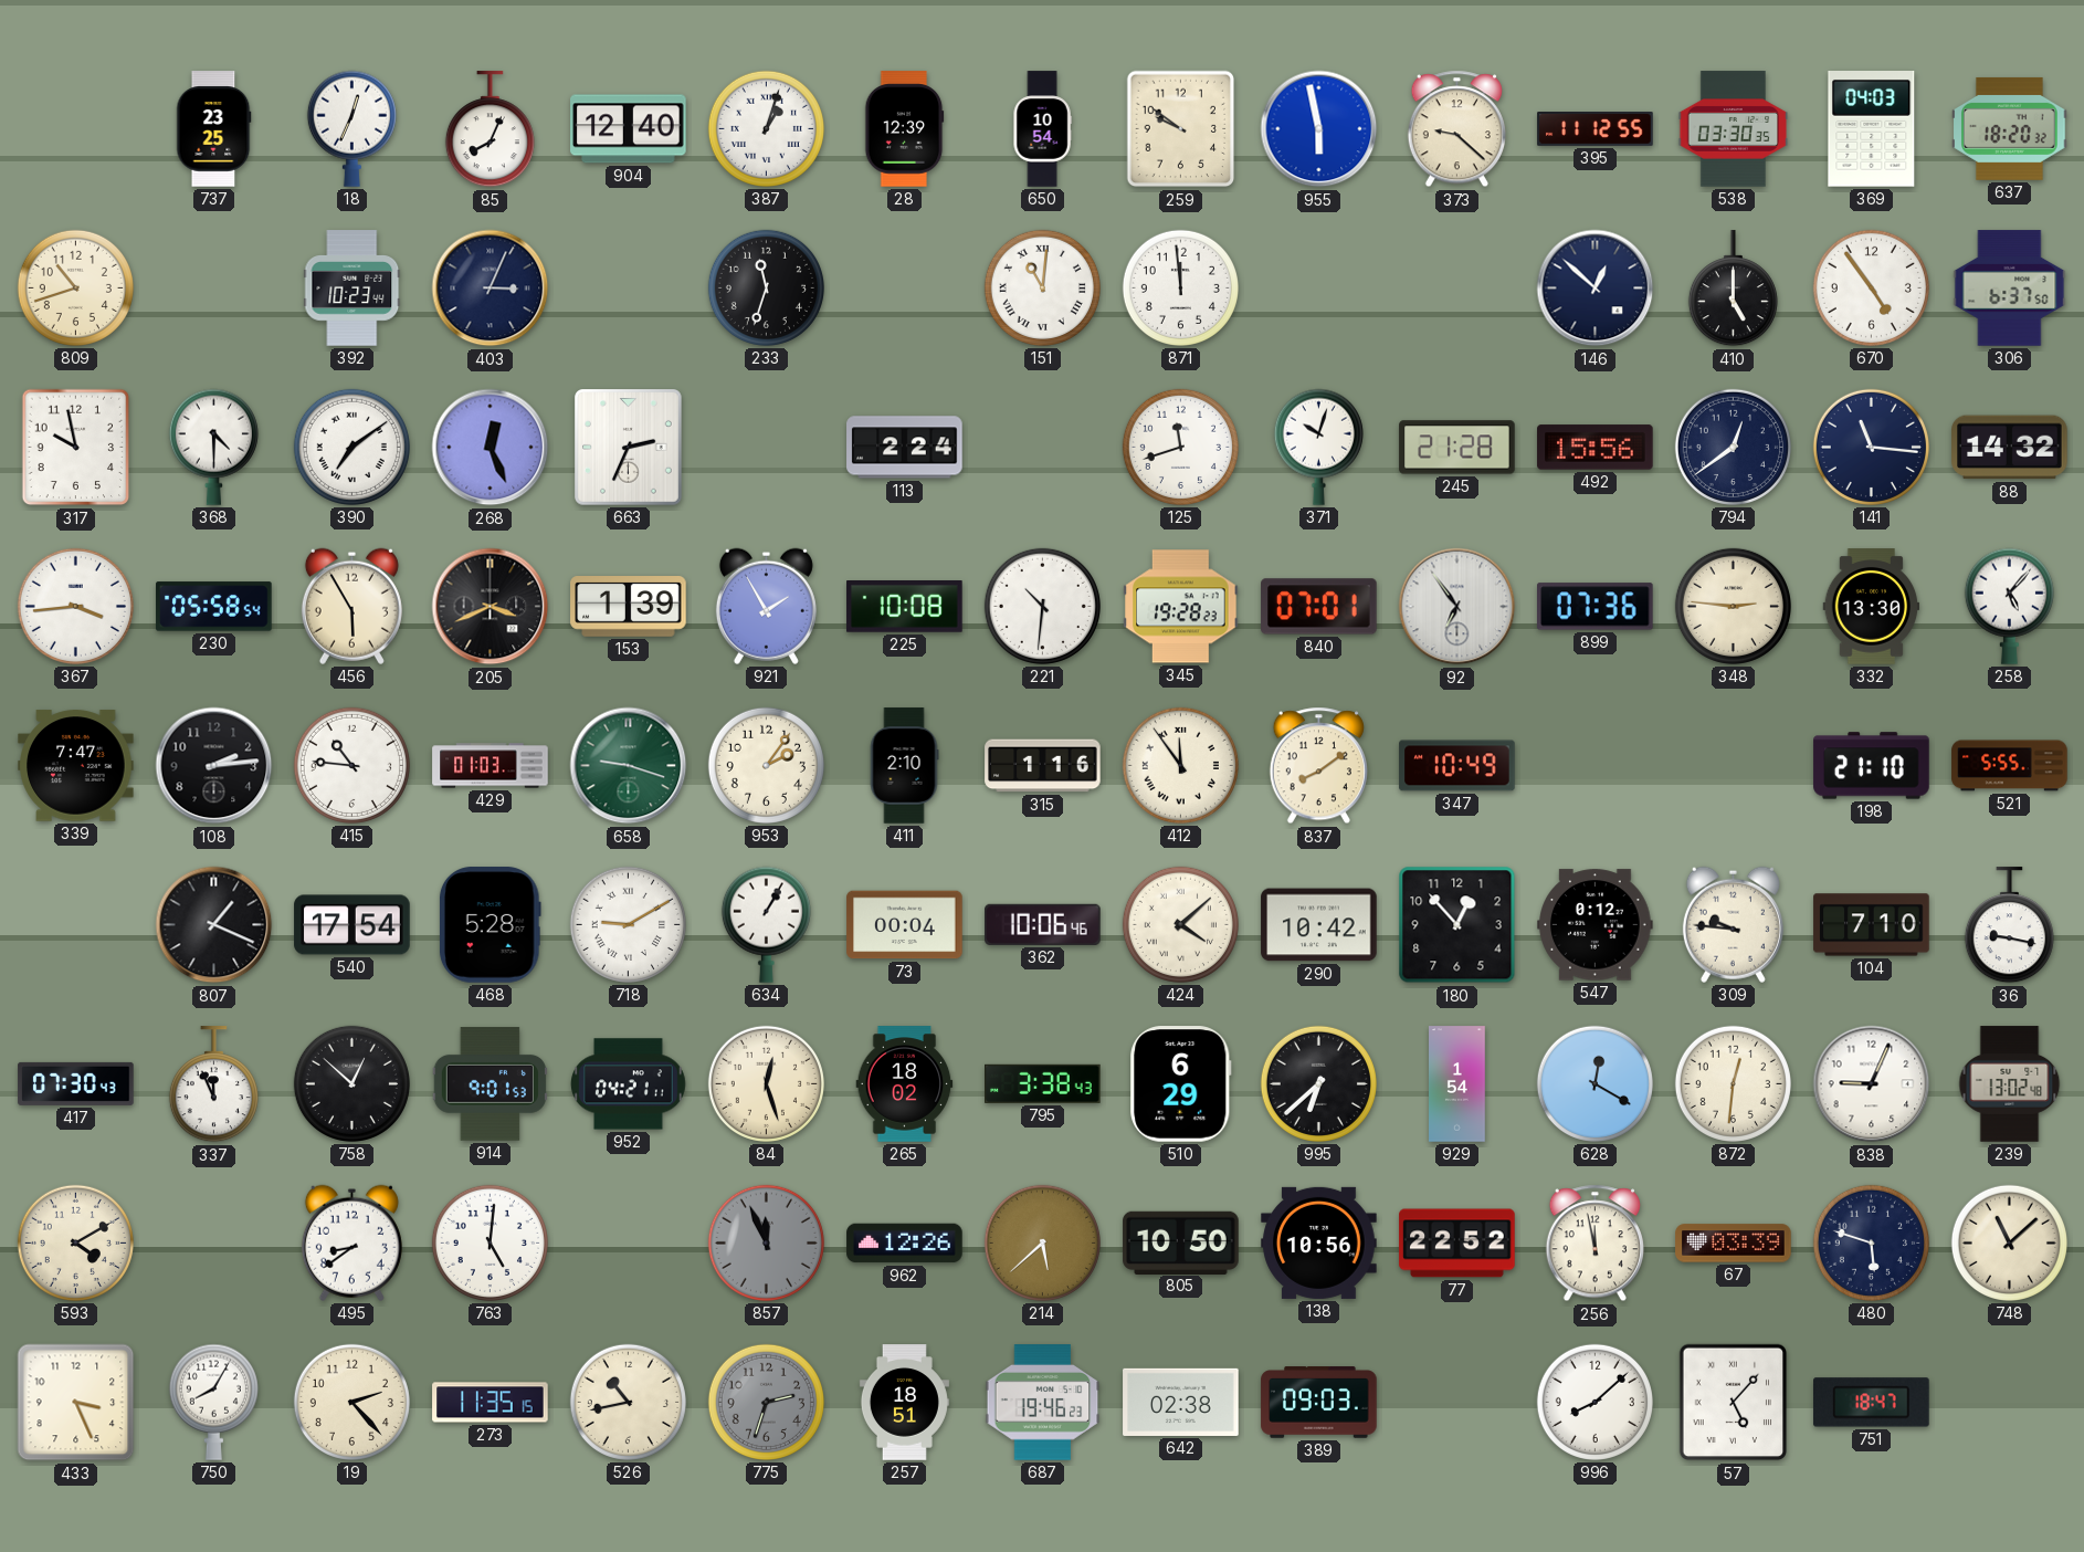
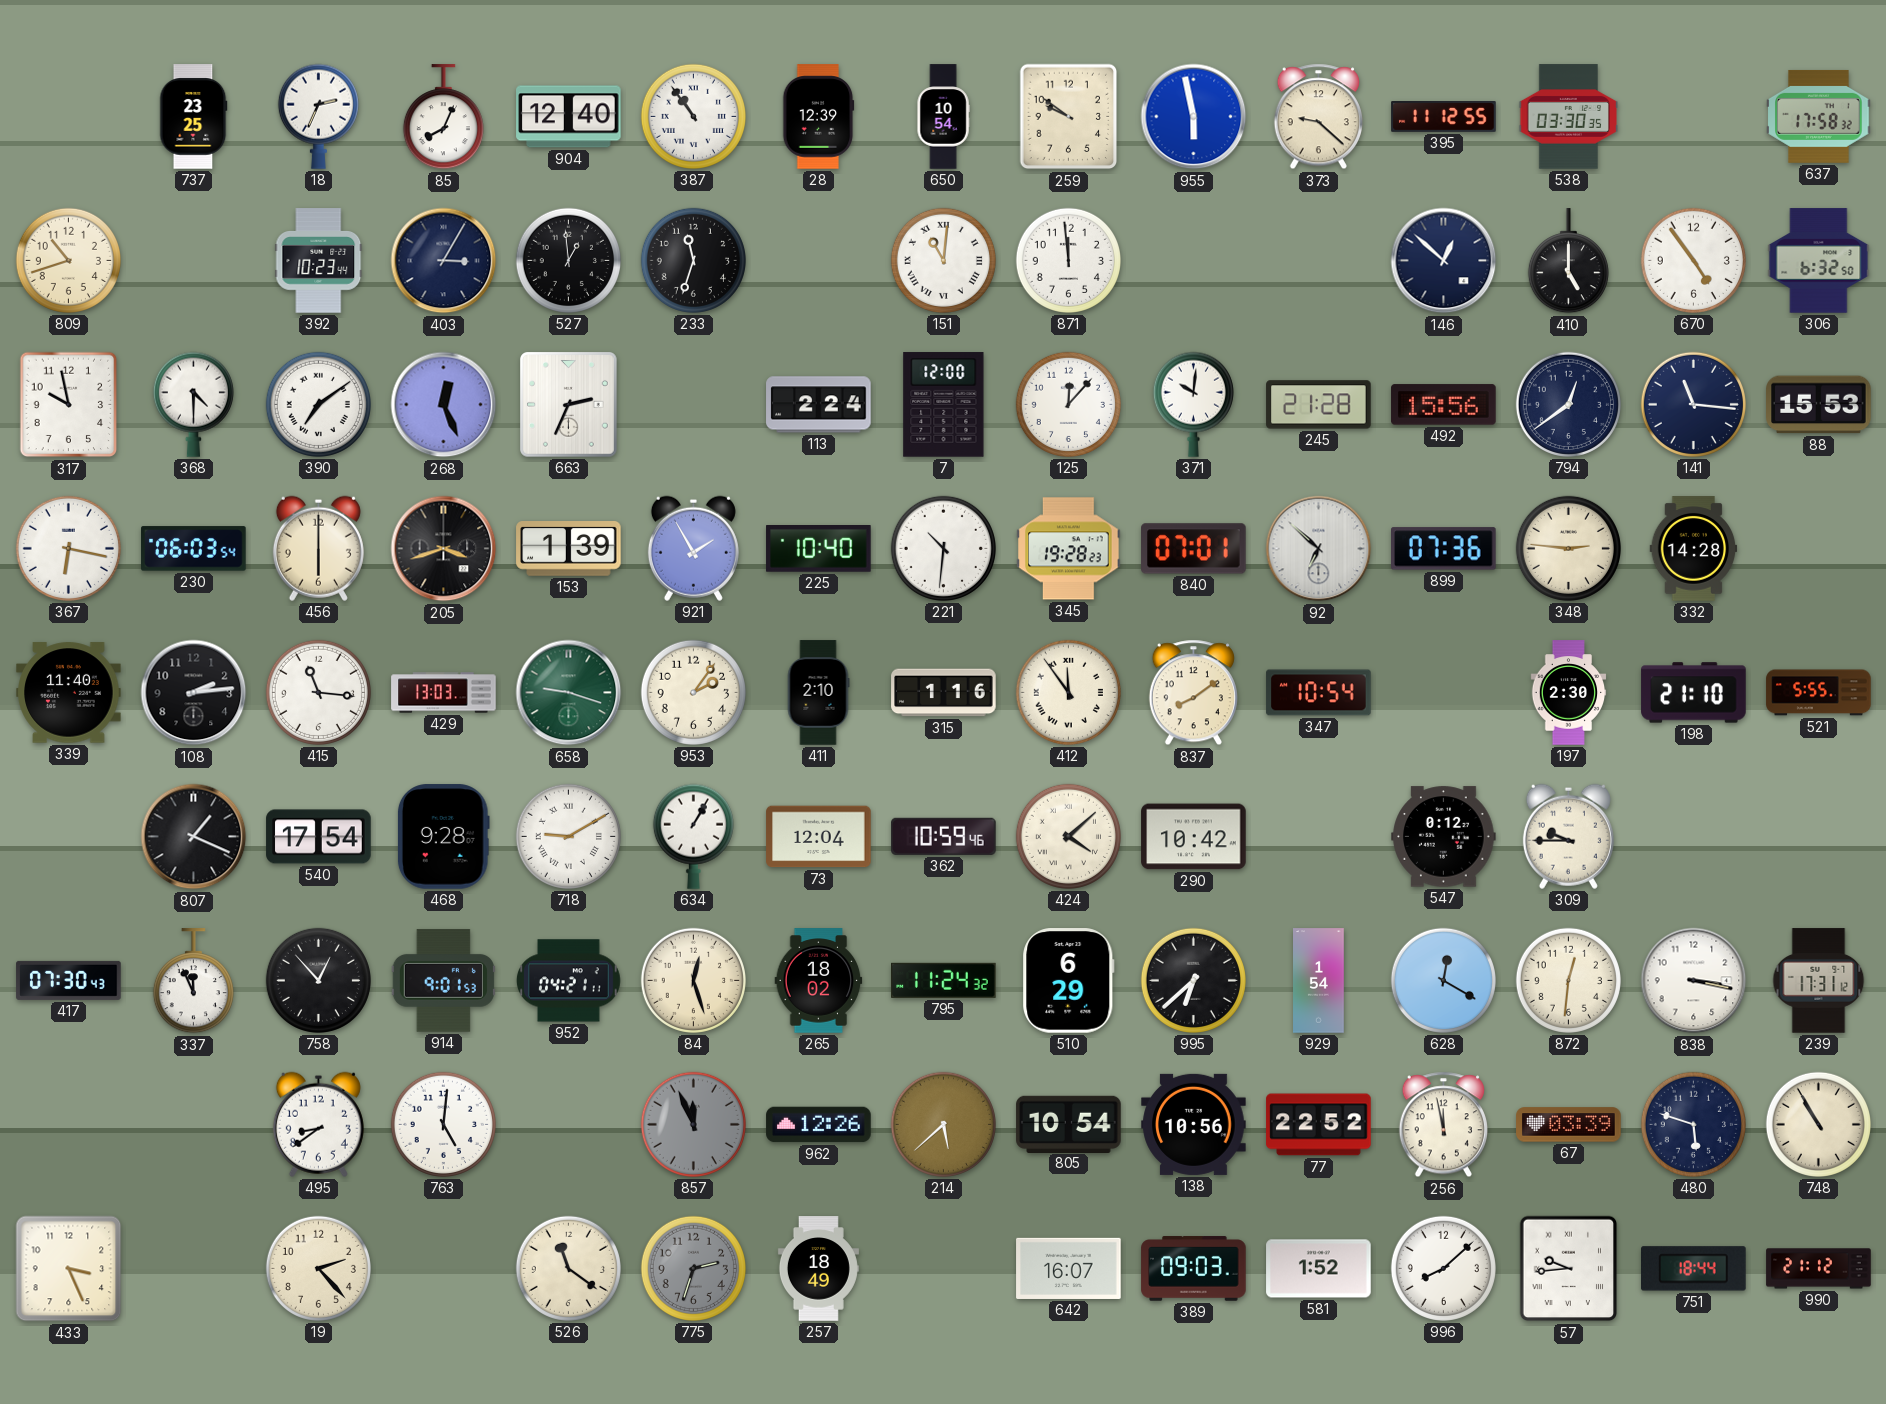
18: 12:34 -> 2:34
387: 1:03 -> 10:54
369: 04:03 -> none
637: 18:20 -> 17:58
403: 3:04 -> 3:05
527: none -> 12:59
306: 6:37 -> 6:32
7: none -> 12:00
125: 11:42 -> 12:07
371: 10:03 -> 10:01
88: 14:32 -> 15:53
367: 3:44 -> 6:17
230: 05:58 -> 06:03
456: 5:55 -> 6:00
205: 3:41 -> 3:42
225: 10:08 -> 10:40
92: 6:54 -> 6:52
332: 13:30 -> 14:28
258: 5:07 -> none
339: 7:47 -> 11:40
415: 10:46 -> 11:16
429: 01:03 -> 13:03
347: 10:49 -> 10:54
197: none -> 2:30
468: 5:28 -> 9:28
73: 00:04 -> 12:04
362: 10:06 -> 10:59
180: 12:53 -> none
309: 9:46 -> 9:45
104: 7:10 -> none
36: 9:17 -> none
758: 12:52 -> 12:53
795: 3:38 -> 11:24
838: 9:04 -> 3:17
239: 13:02 -> 17:31
593: 4:10 -> none
805: 10:50 -> 10:54
748: 11:08 -> 10:55
750: 8:05 -> none
273: 11:35 -> none
526: 10:43 -> 11:21
257: 18:51 -> 18:49
687: 19:46 -> none
642: 02:38 -> 16:07
581: none -> 1:52
57: 5:07 -> 9:44
751: 18:47 -> 18:44
990: none -> 21:12
